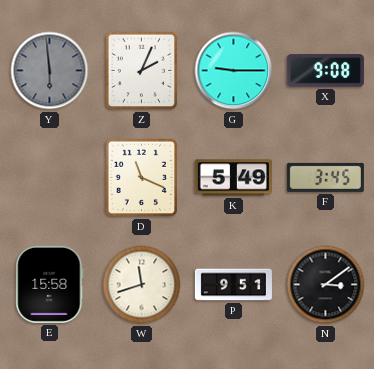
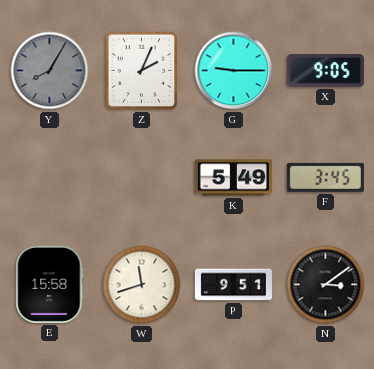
Y: 5:59 -> 8:05
X: 9:08 -> 9:05
D: 11:19 -> none
